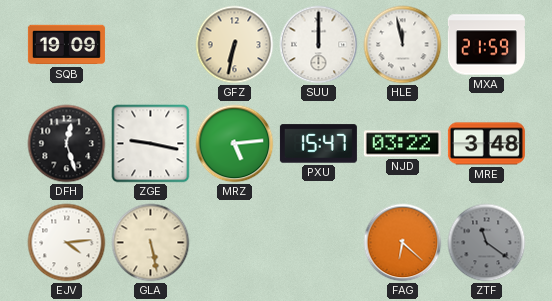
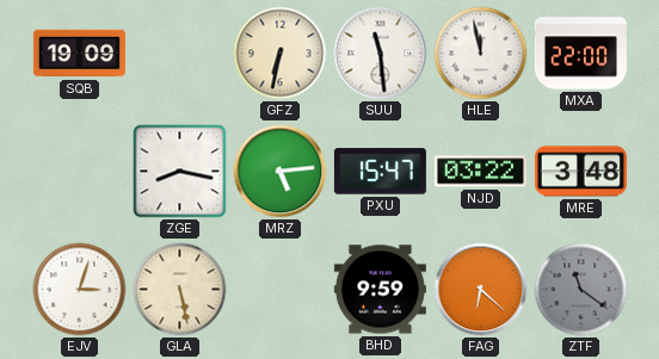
SUU: 12:00 -> 11:29
MXA: 21:59 -> 22:00
DFH: 12:27 -> none
ZGE: 9:17 -> 8:17
EJV: 4:14 -> 3:03
BHD: none -> 9:59
